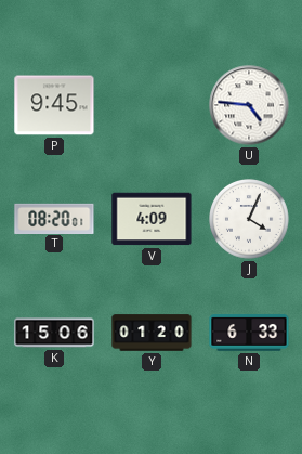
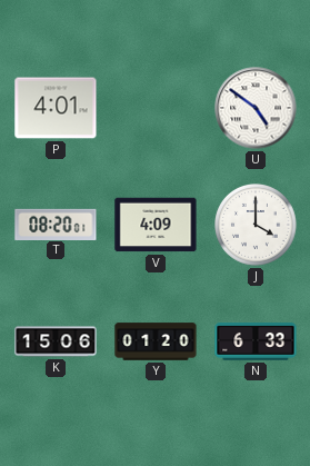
P: 9:45 -> 4:01
U: 4:46 -> 4:51
J: 4:04 -> 4:00
